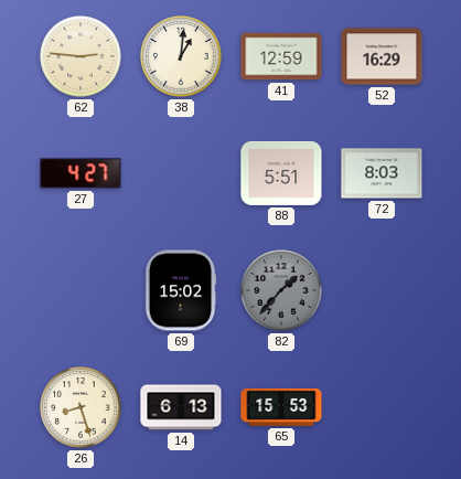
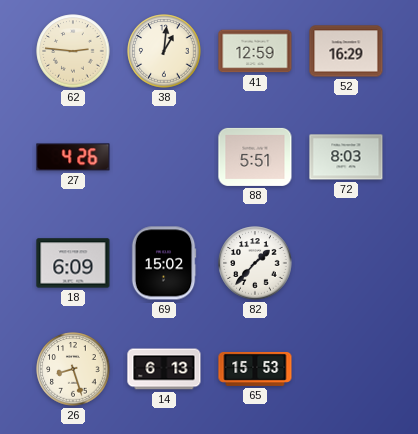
27: 4:27 -> 4:26
18: none -> 6:09
82 dial: grey -> white
